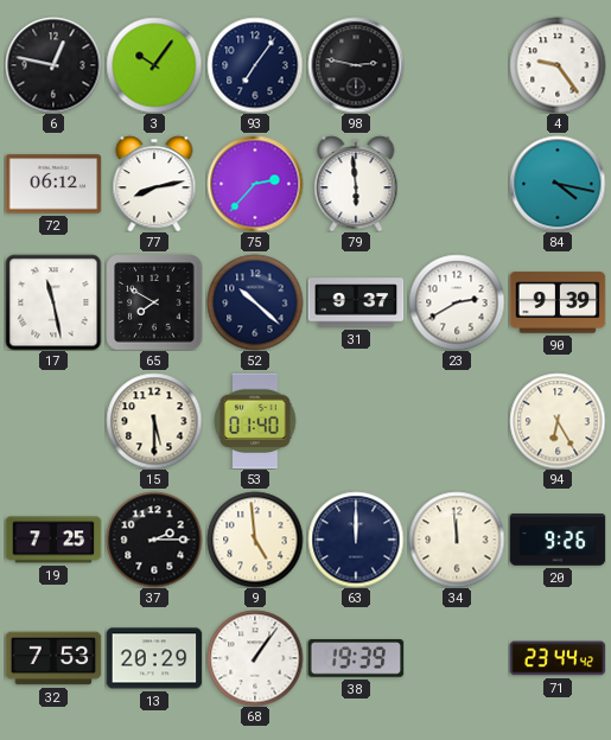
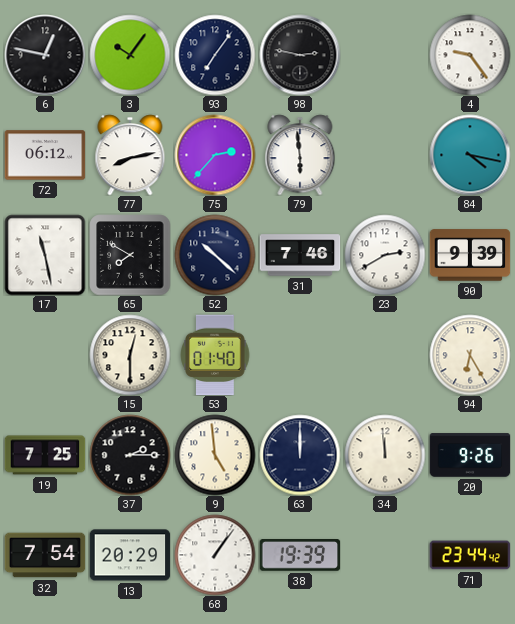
31: 9:37 -> 7:46
15: 5:30 -> 12:30
32: 7:53 -> 7:54
